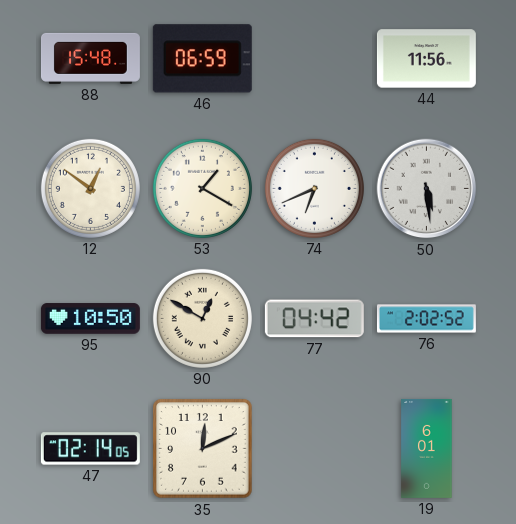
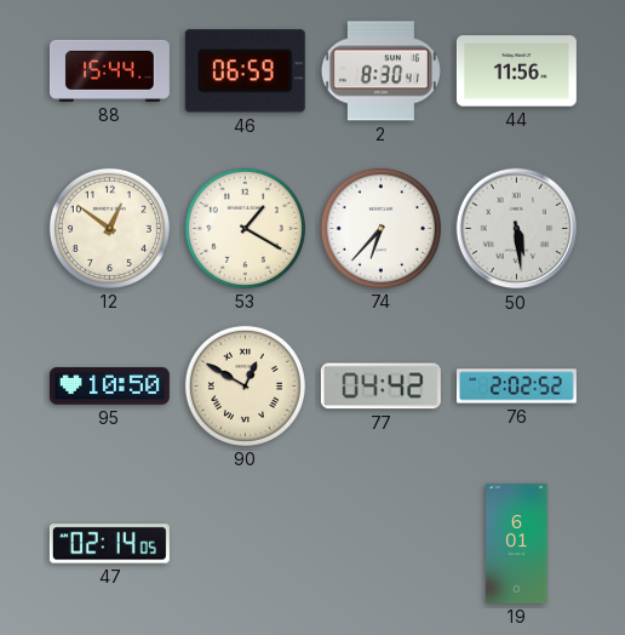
88: 15:48 -> 15:44
2: none -> 8:30
74: 6:41 -> 6:37
35: 12:11 -> none
